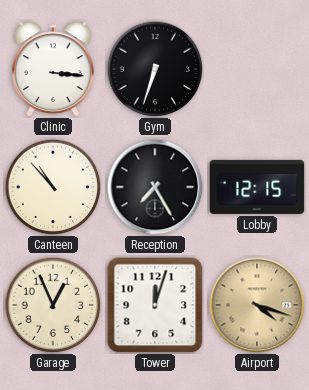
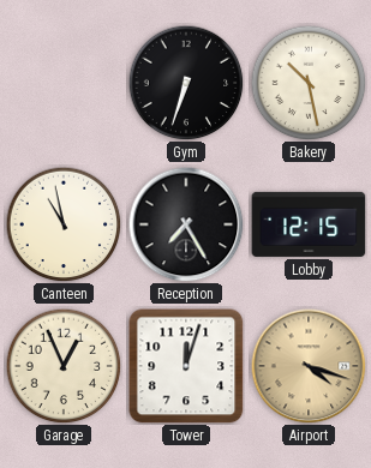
Clinic: 3:16 -> none
Bakery: none -> 10:28
Canteen: 10:53 -> 10:58
